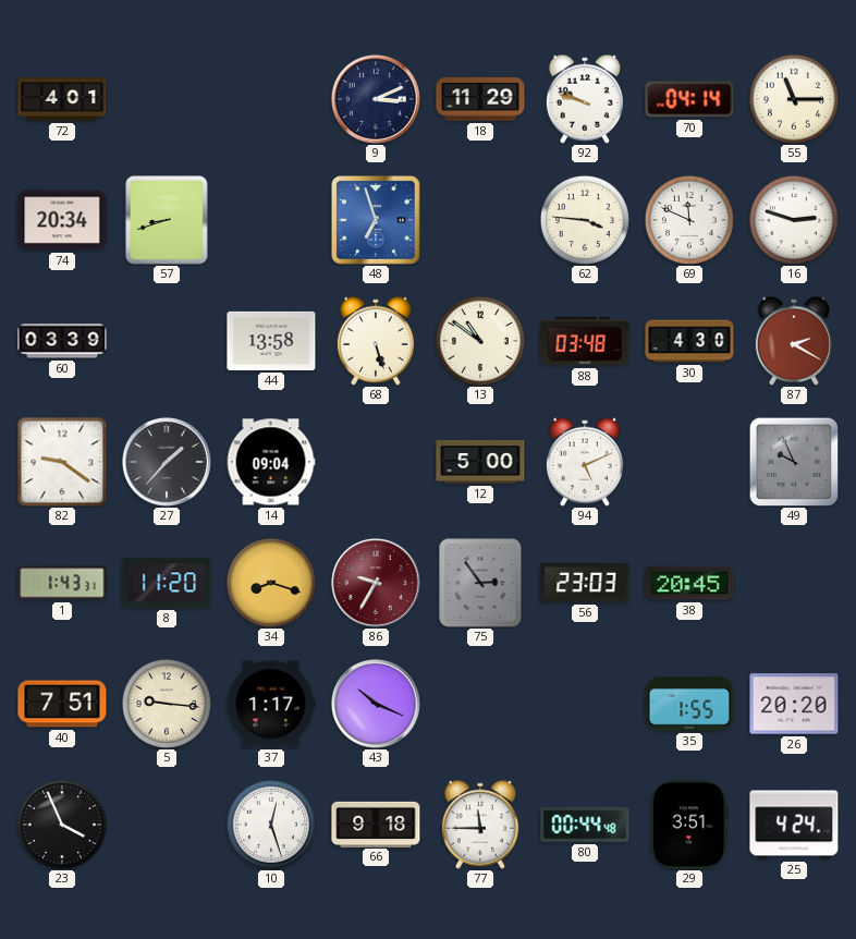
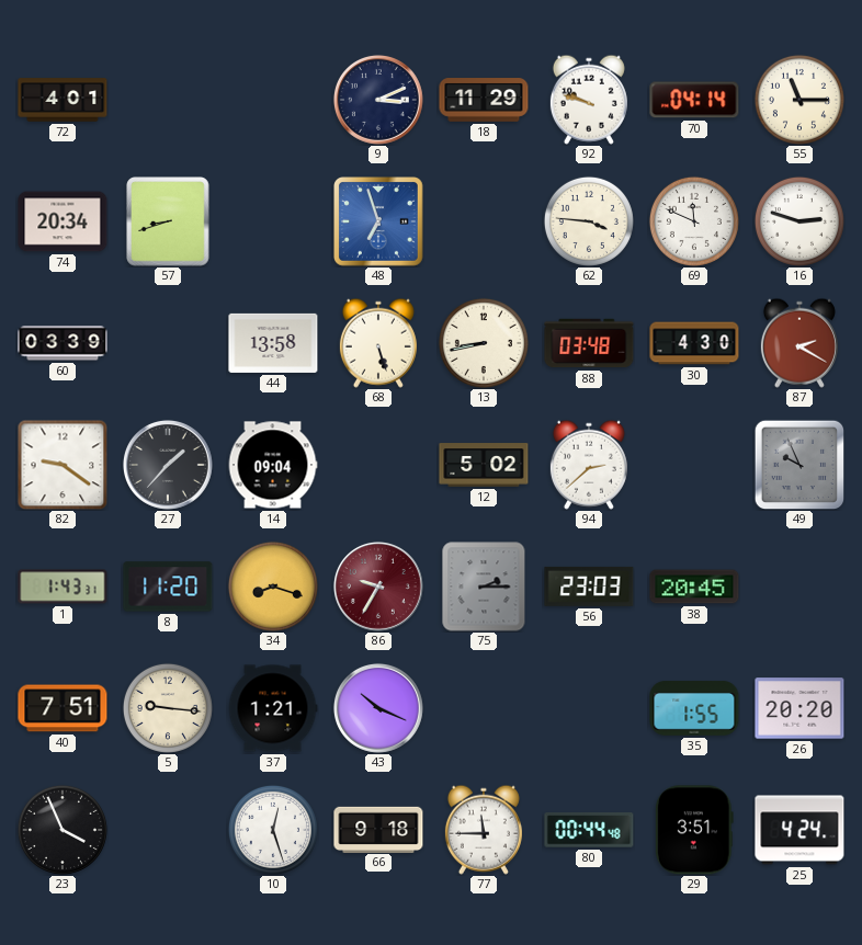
13: 10:51 -> 8:43
12: 5:00 -> 5:02
94: 5:11 -> 2:38
75: 2:54 -> 2:15
37: 1:17 -> 1:21
